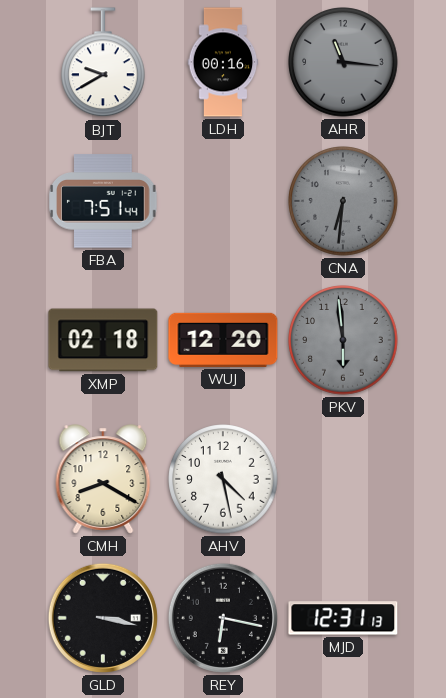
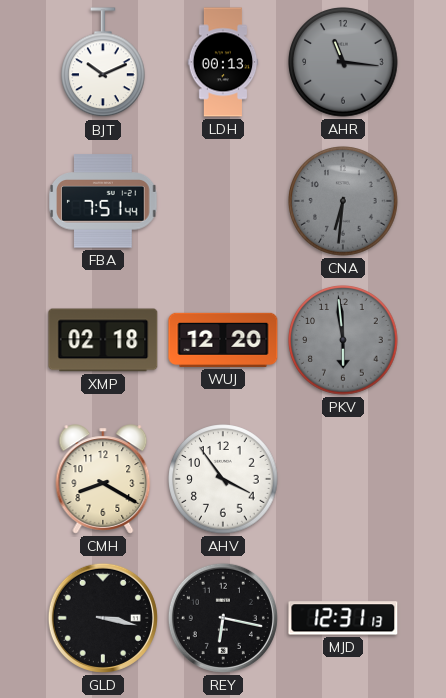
BJT: 9:40 -> 10:11
LDH: 00:16 -> 00:13
AHV: 4:28 -> 3:54
